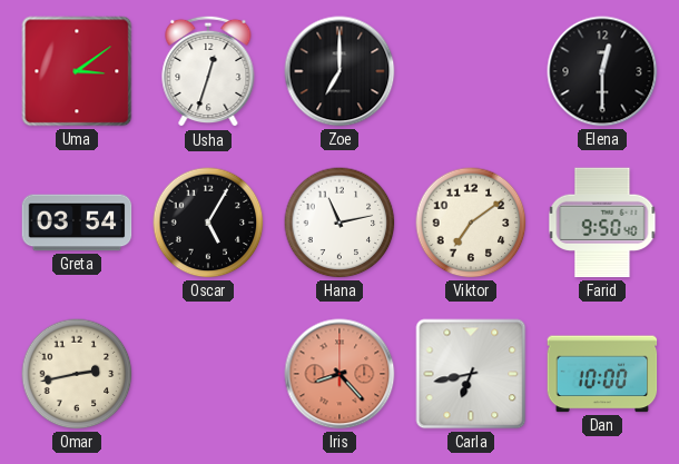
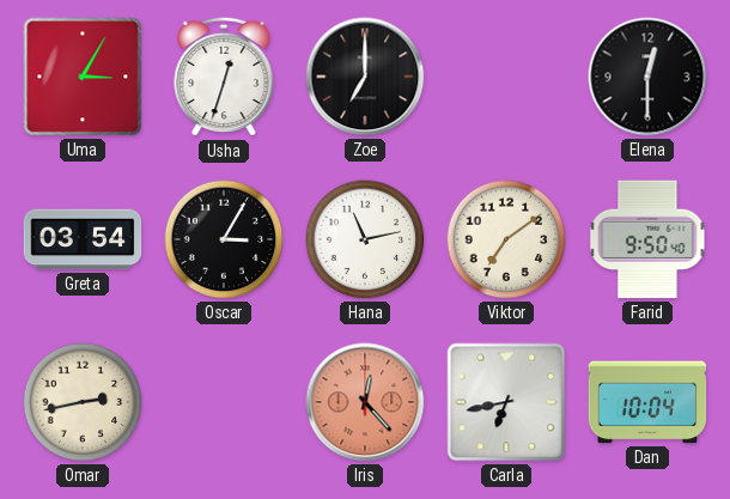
Uma: 3:09 -> 3:05
Oscar: 5:05 -> 3:05
Iris: 8:23 -> 12:23
Dan: 10:00 -> 10:04
